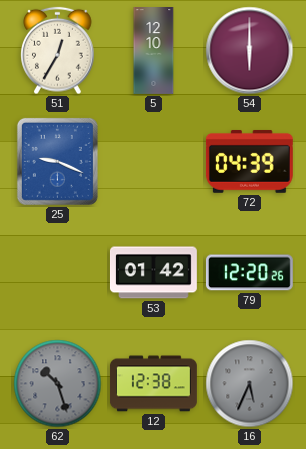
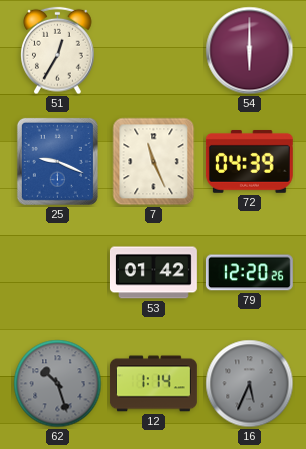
5: 12:10 -> none
7: none -> 11:26
12: 12:38 -> 1:14
